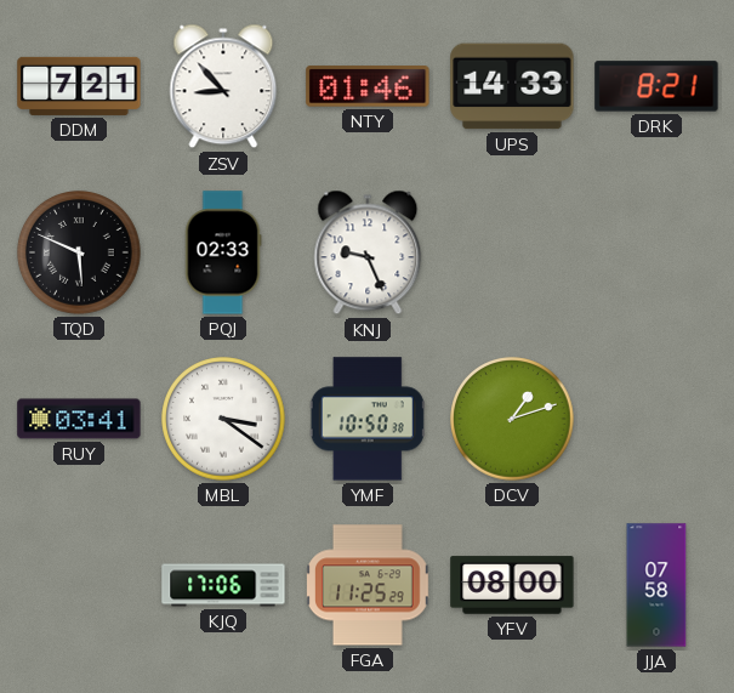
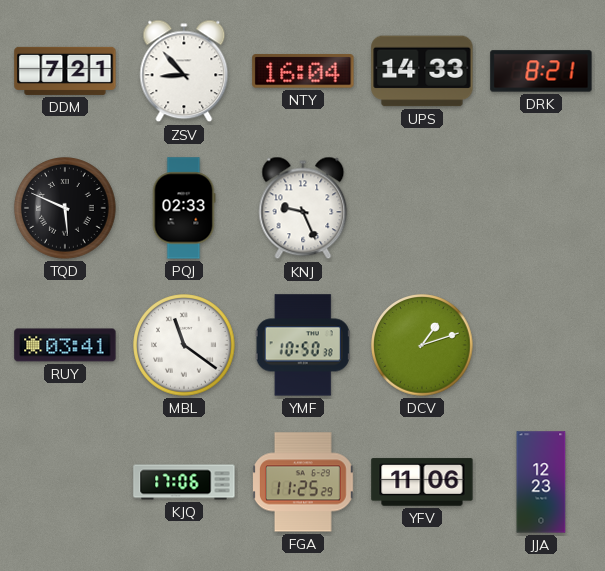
NTY: 01:46 -> 16:04
MBL: 3:21 -> 11:21
YFV: 08:00 -> 11:06
JJA: 07:58 -> 12:23
